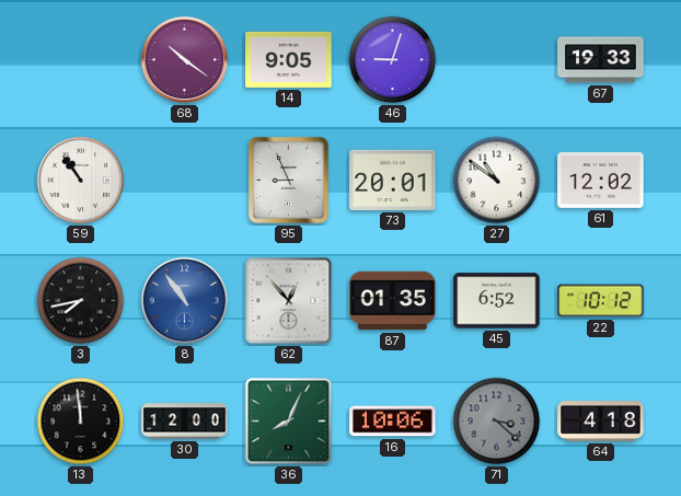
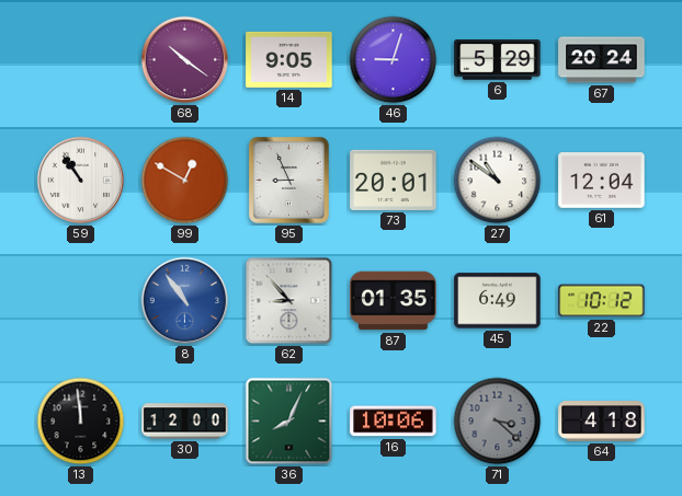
6: none -> 5:29
67: 19:33 -> 20:24
99: none -> 12:50
61: 12:02 -> 12:04
3: 7:43 -> none
62: 12:53 -> 8:53
45: 6:52 -> 6:49
